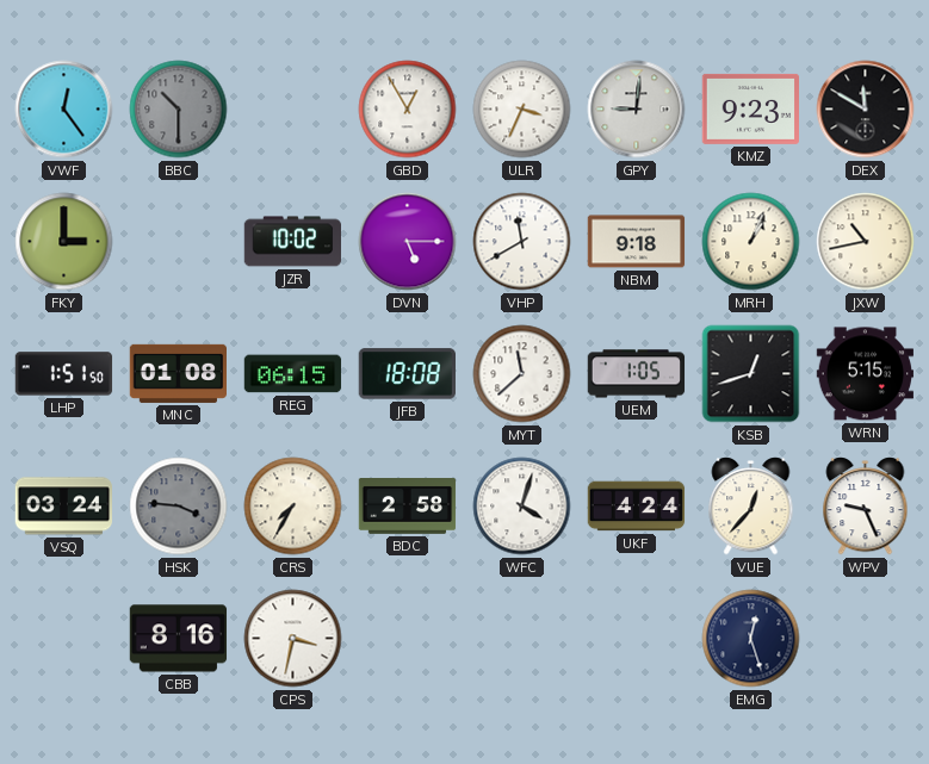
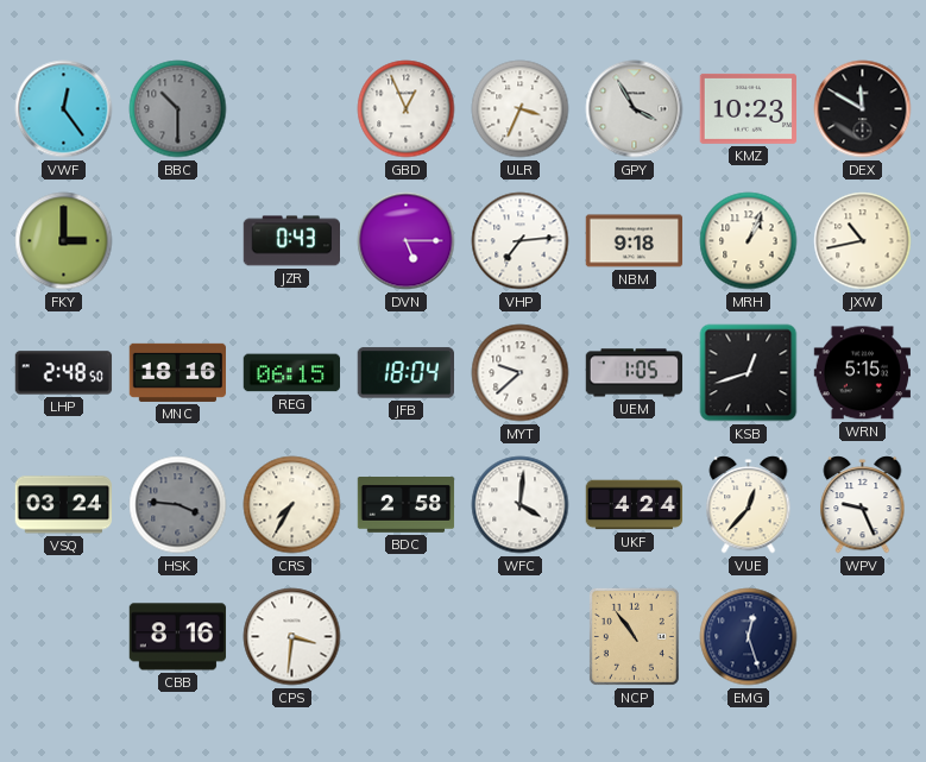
GBD: 12:55 -> 12:56
GPY: 9:01 -> 3:55
KMZ: 9:23 -> 10:23
JZR: 10:02 -> 0:43
VHP: 11:40 -> 7:14
LHP: 1:51 -> 2:48
MNC: 01:08 -> 18:16
JFB: 18:08 -> 18:04
MYT: 11:38 -> 9:38
WFC: 4:03 -> 4:01
CPS: 3:32 -> 3:31
NCP: none -> 10:54
